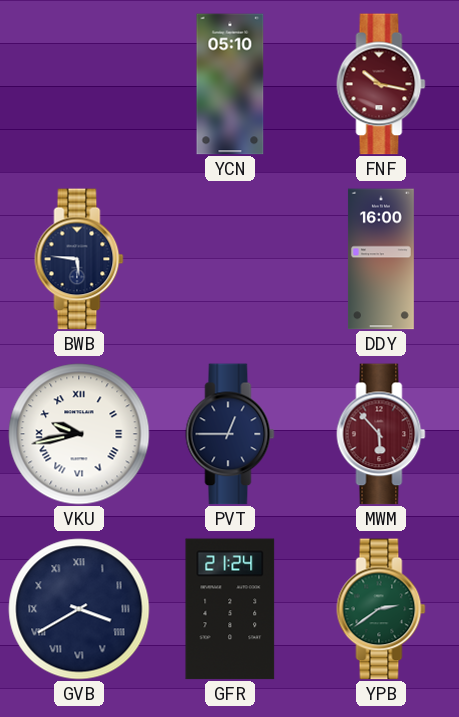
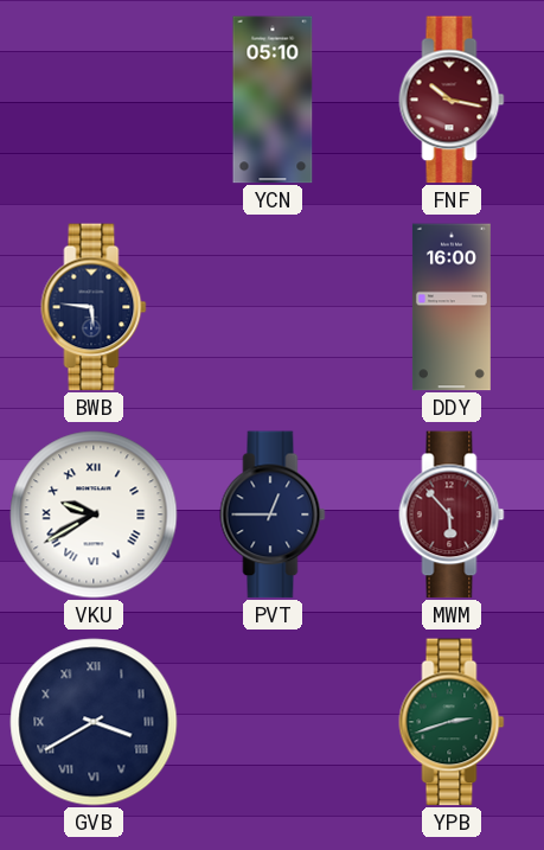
VKU: 9:43 -> 9:40
GFR: 21:24 -> none
YPB: 2:39 -> 2:42
